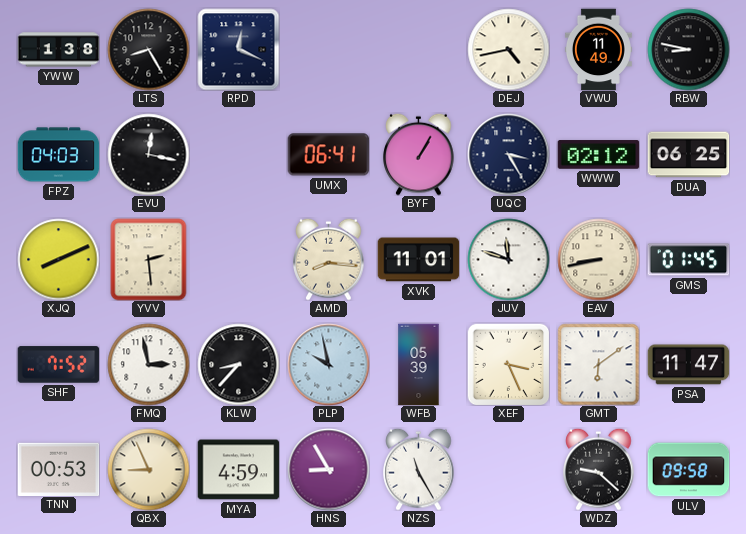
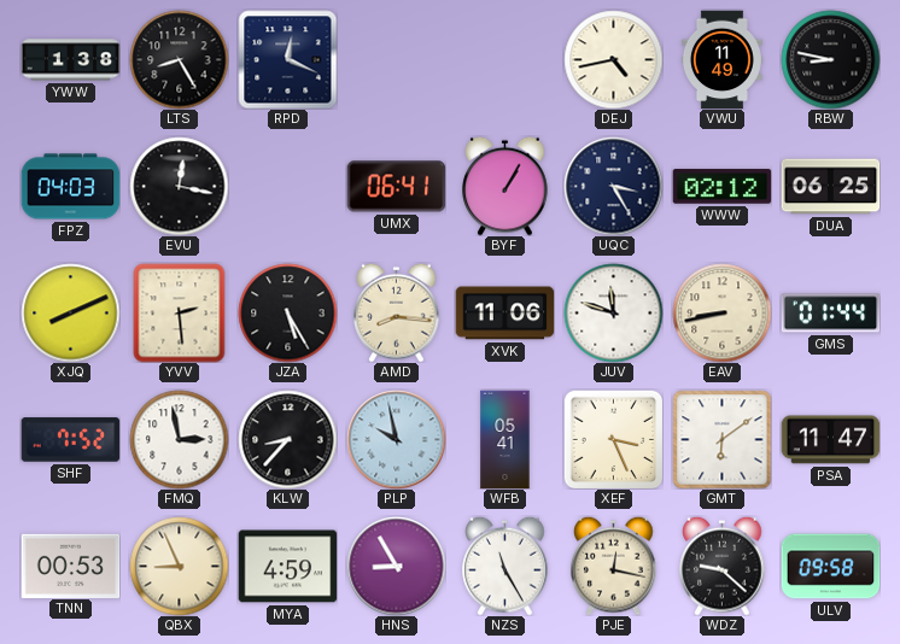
JZA: none -> 5:25
XVK: 11:01 -> 11:06
GMS: 01:45 -> 01:44
WFB: 05:39 -> 05:41
PJE: none -> 12:17
